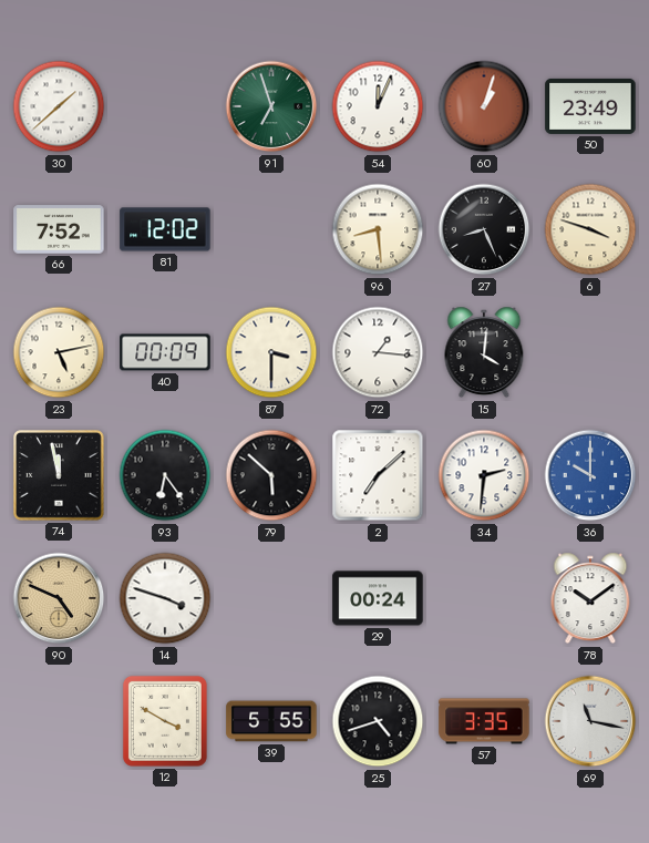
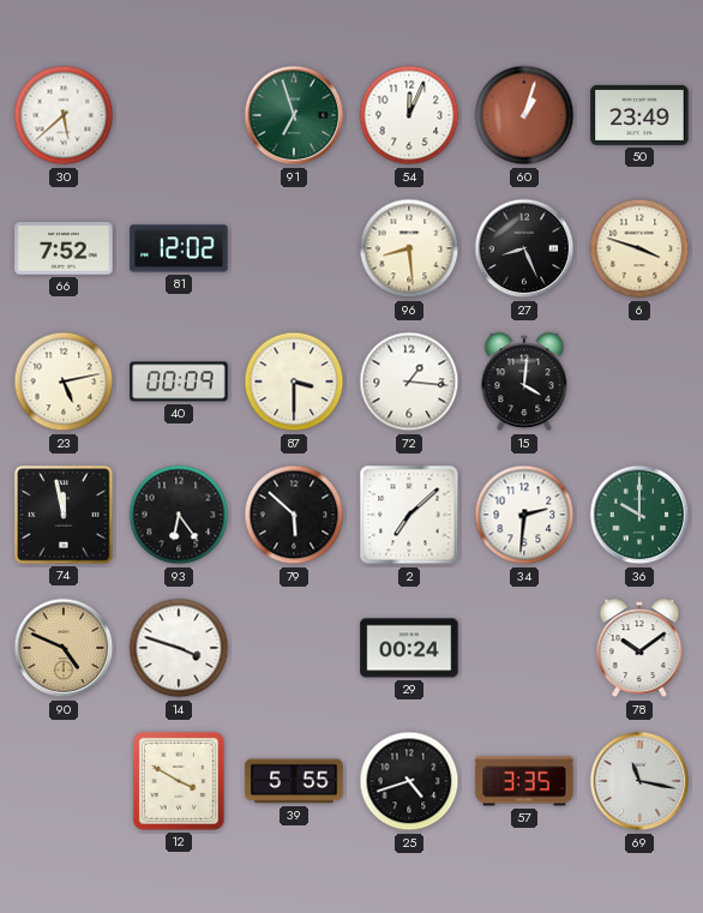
30: 1:38 -> 5:38
36 dial: blue -> green
